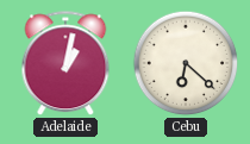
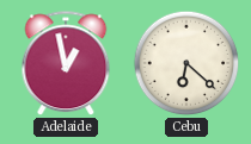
Adelaide: 1:02 -> 12:58
